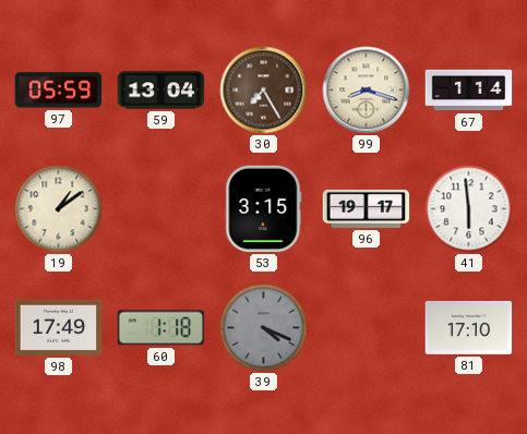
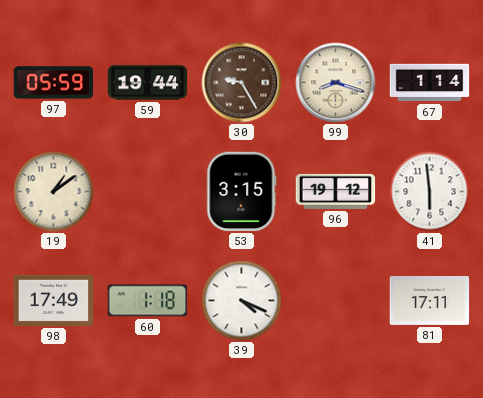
59: 13:04 -> 19:44
30: 7:25 -> 9:25
96: 19:17 -> 19:12
39 dial: grey -> white
81: 17:10 -> 17:11
